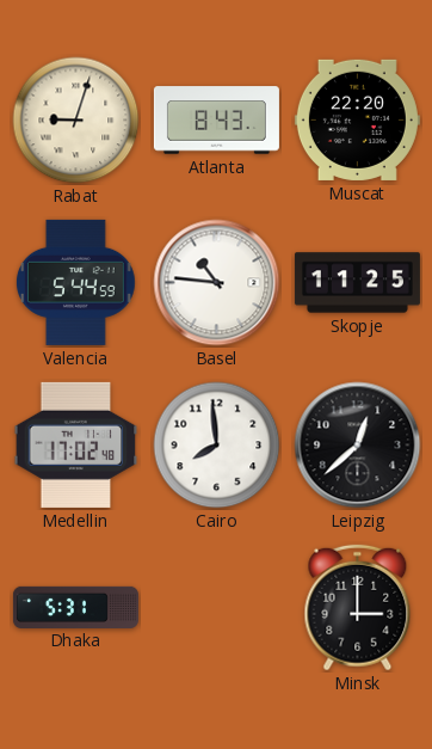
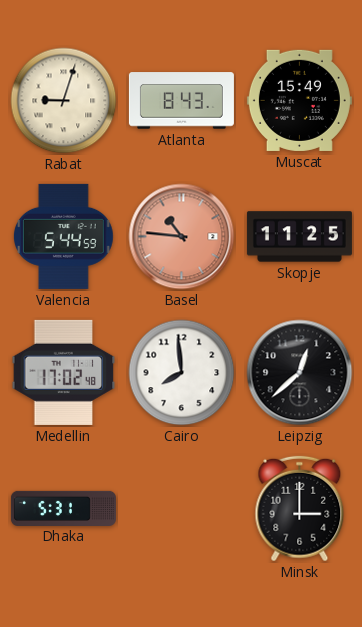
Muscat: 22:20 -> 15:49
Basel dial: white -> salmon
